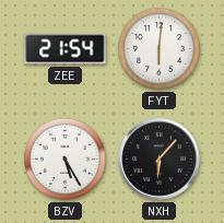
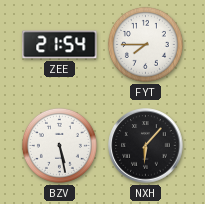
FYT: 6:01 -> 7:45
BZV: 5:25 -> 5:28
